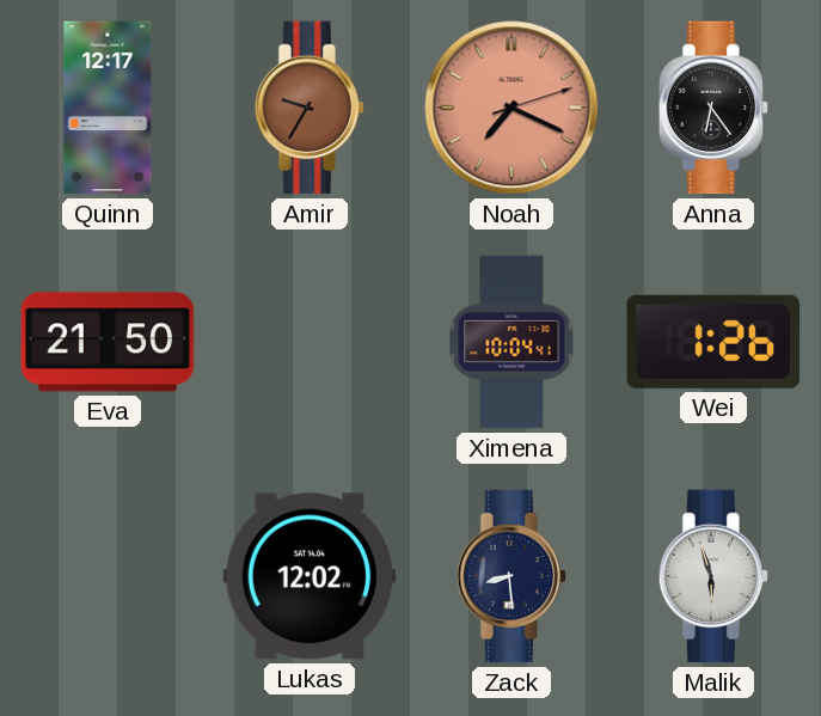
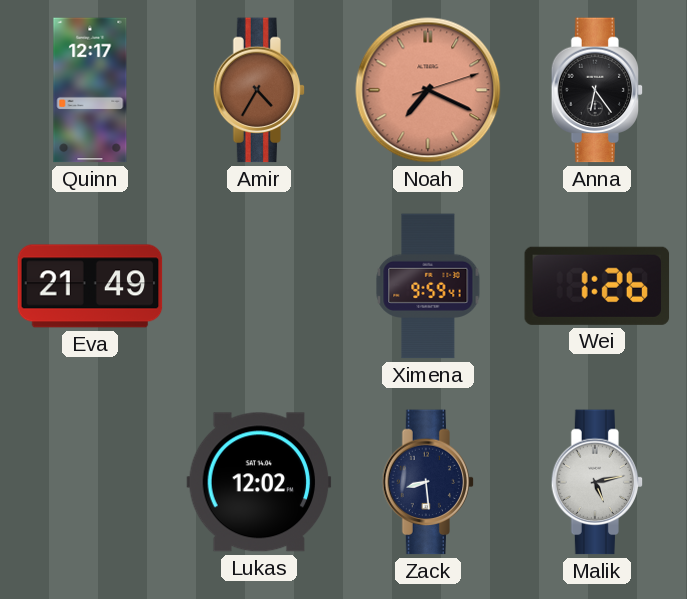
Amir: 9:35 -> 4:35
Eva: 21:50 -> 21:49
Ximena: 10:04 -> 9:59
Malik: 5:57 -> 5:13
